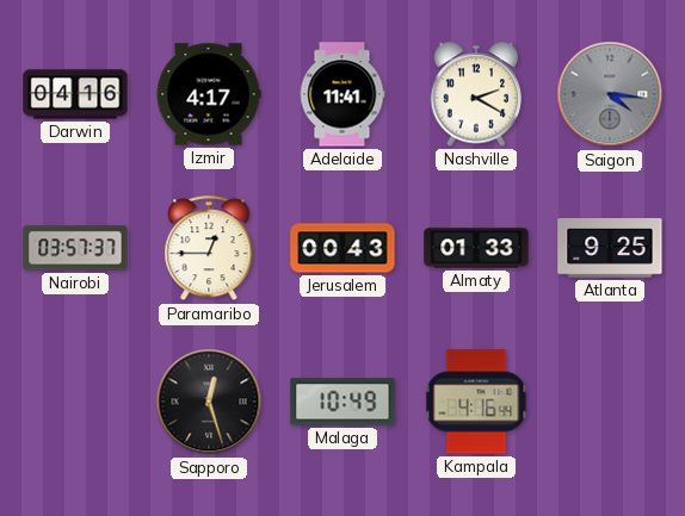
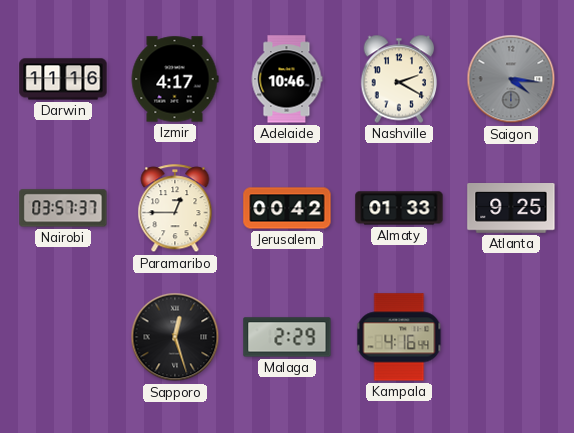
Darwin: 04:16 -> 11:16
Adelaide: 11:41 -> 10:46
Jerusalem: 00:43 -> 00:42
Malaga: 10:49 -> 2:29
